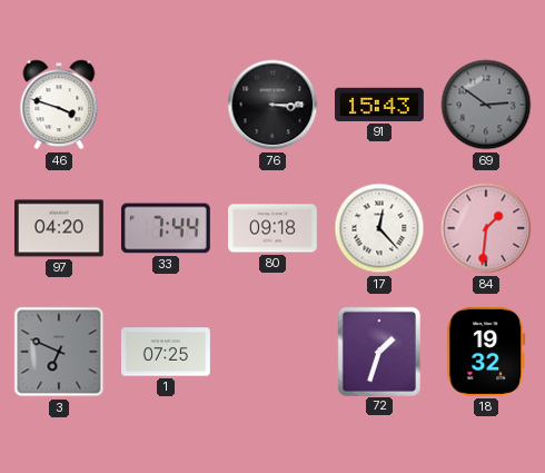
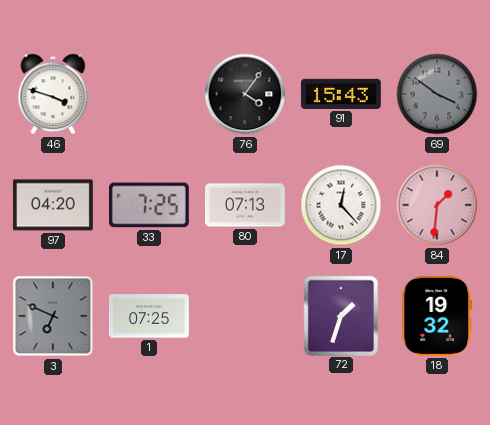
76: 3:15 -> 4:06
69: 2:51 -> 3:51
33: 7:44 -> 7:25
80: 09:18 -> 07:13
